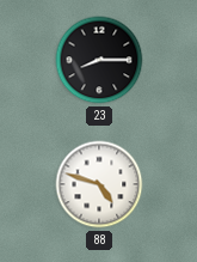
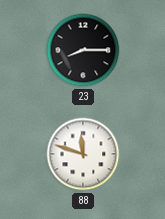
88: 4:48 -> 11:48
